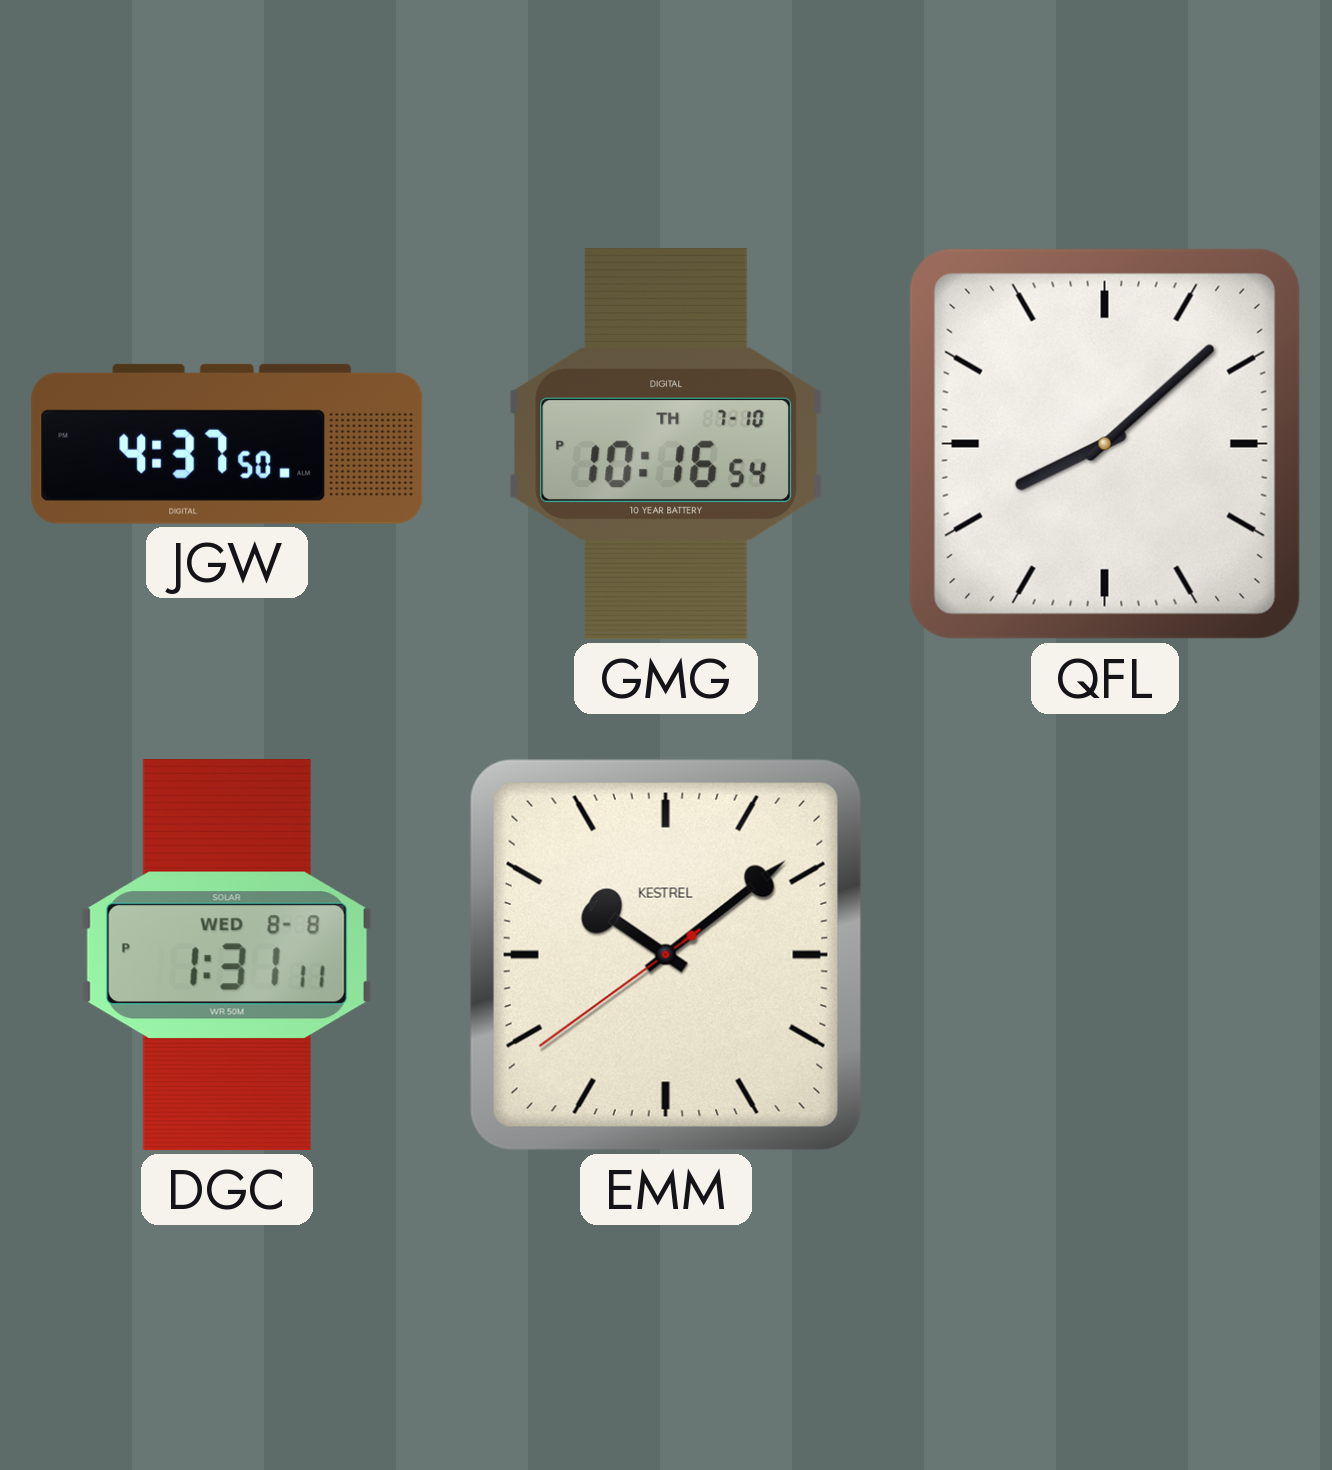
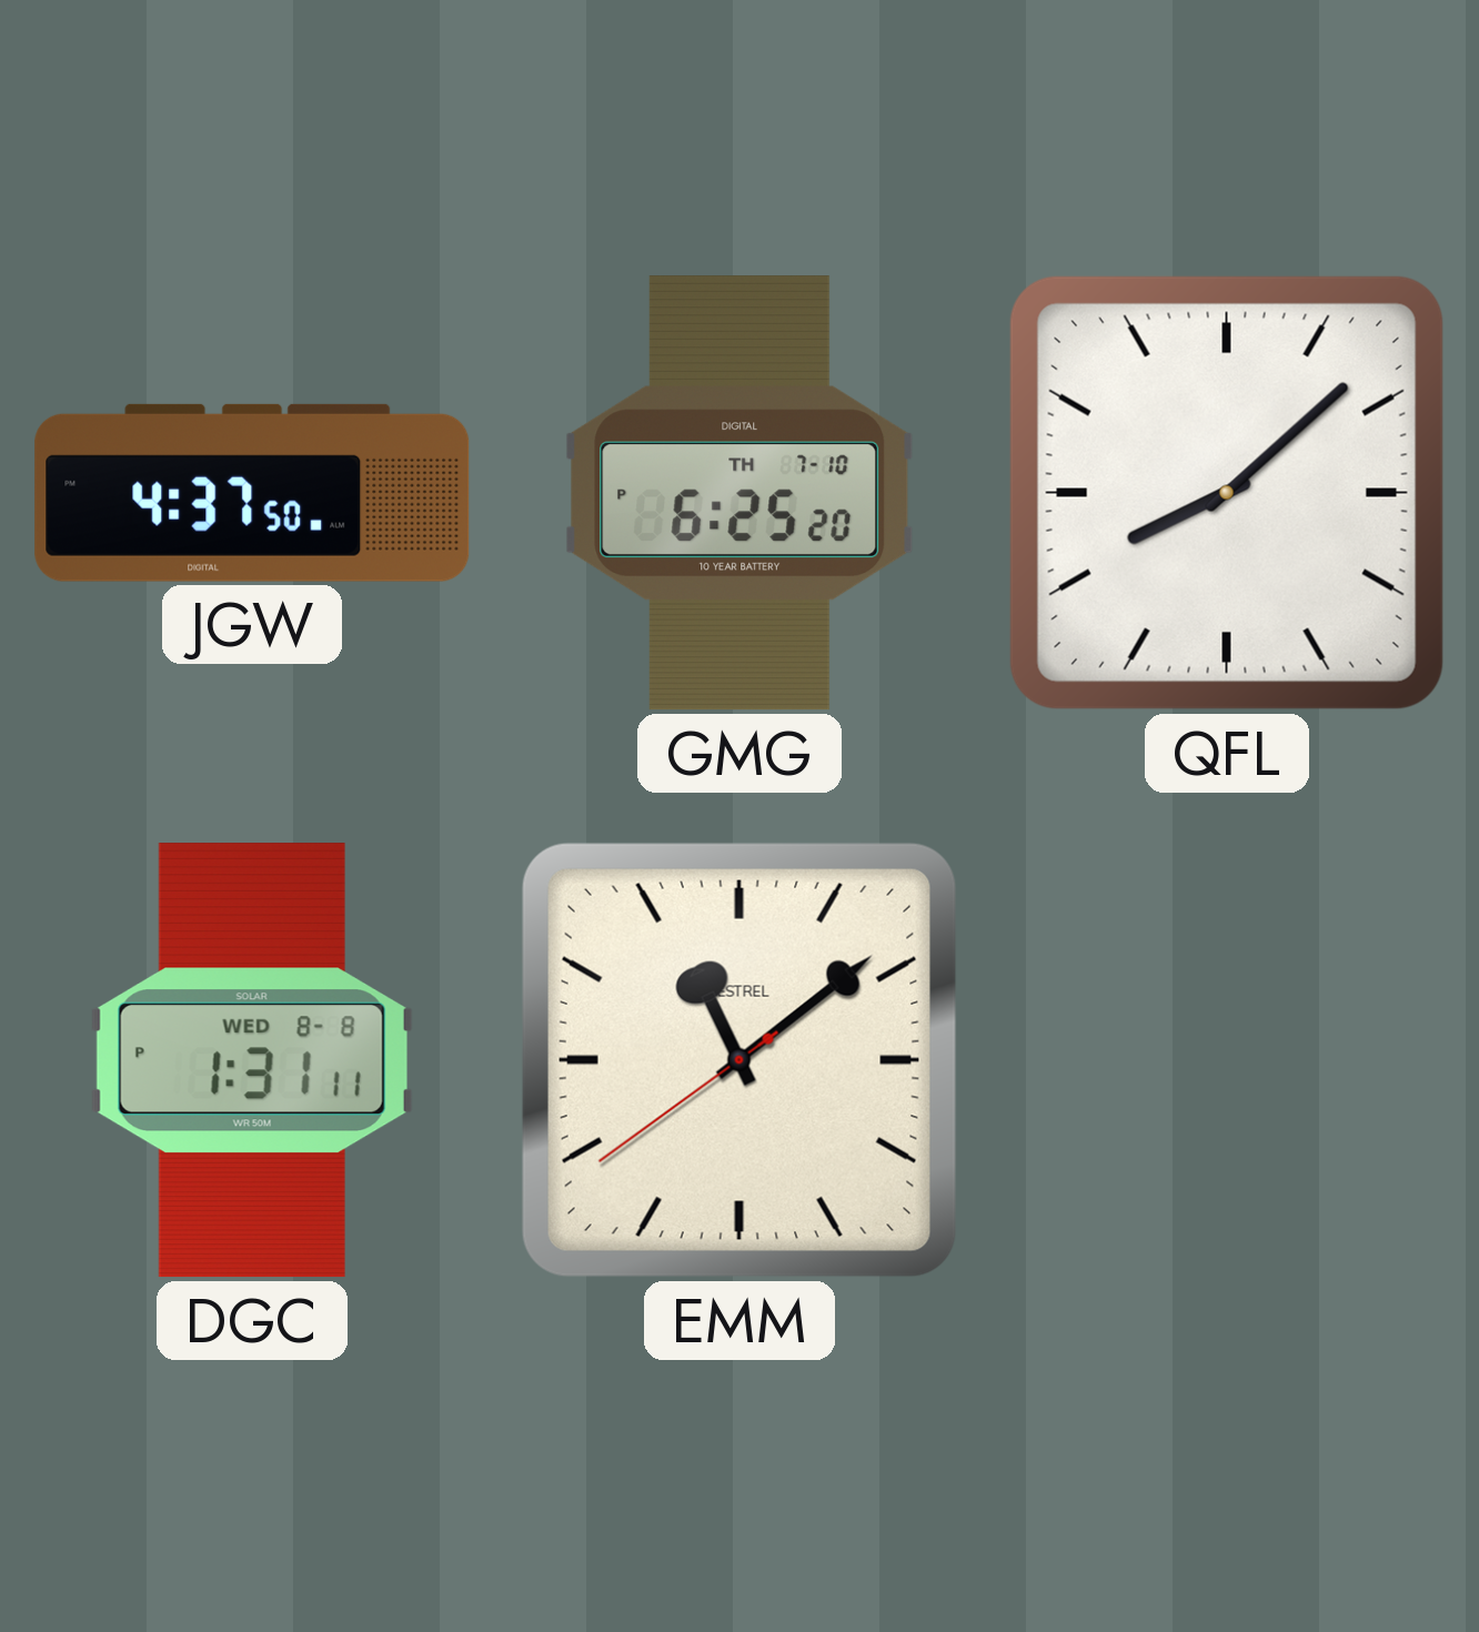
GMG: 10:16 -> 6:25
EMM: 10:08 -> 11:08
